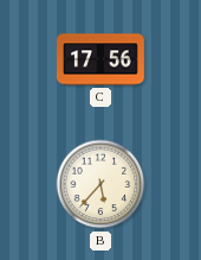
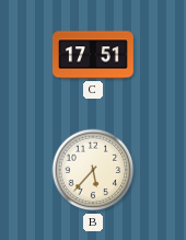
C: 17:56 -> 17:51
